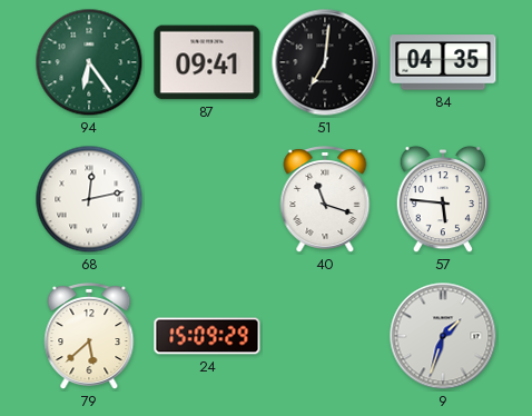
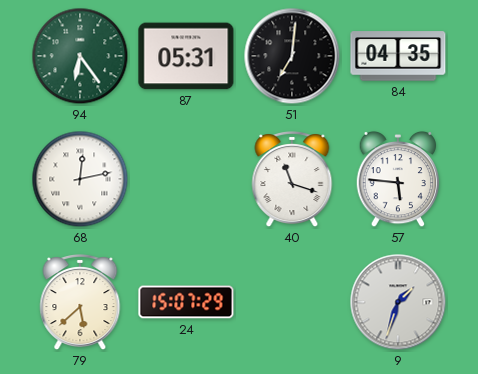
87: 09:41 -> 05:31
24: 15:09 -> 15:07
